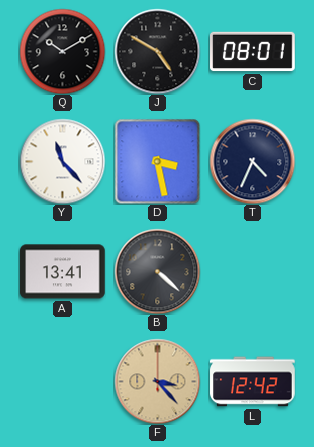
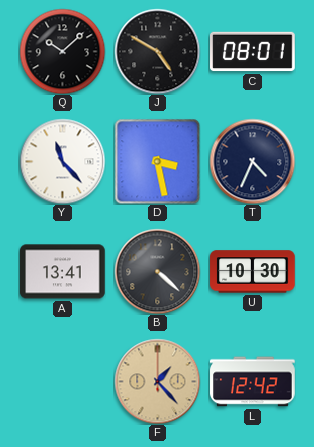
Q: 10:10 -> 10:08
U: none -> 10:30
F: 3:23 -> 1:23
